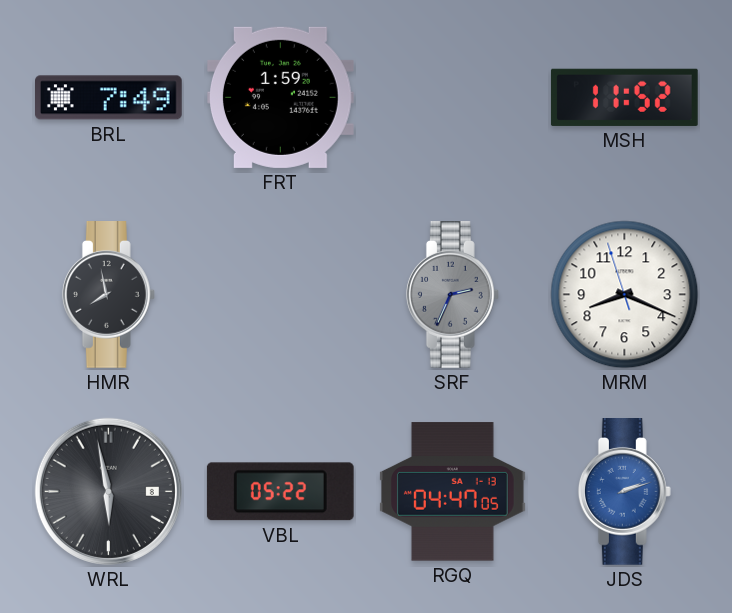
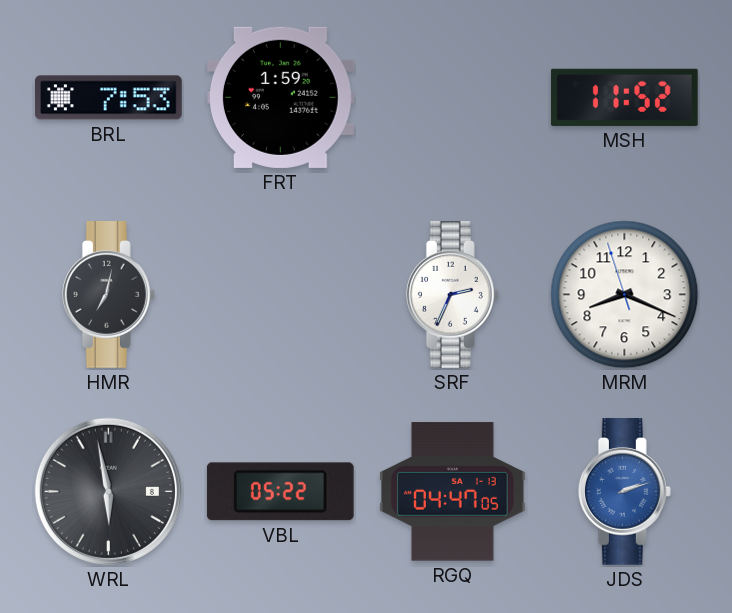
BRL: 7:49 -> 7:53
HMR: 7:58 -> 7:02
SRF dial: grey -> white
